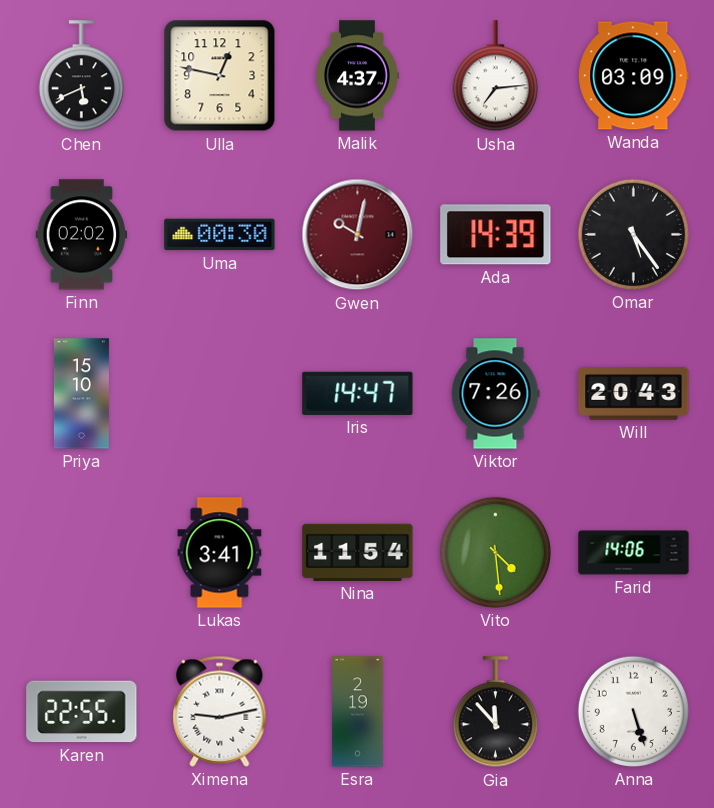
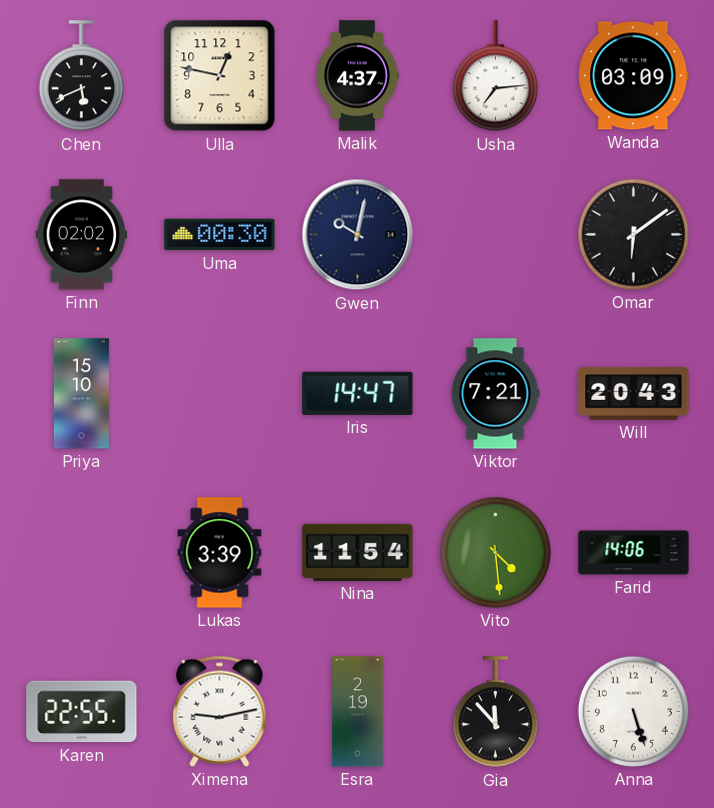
Gwen dial: burgundy -> navy
Ada: 14:39 -> none
Omar: 5:24 -> 6:09
Viktor: 7:26 -> 7:21
Lukas: 3:41 -> 3:39
